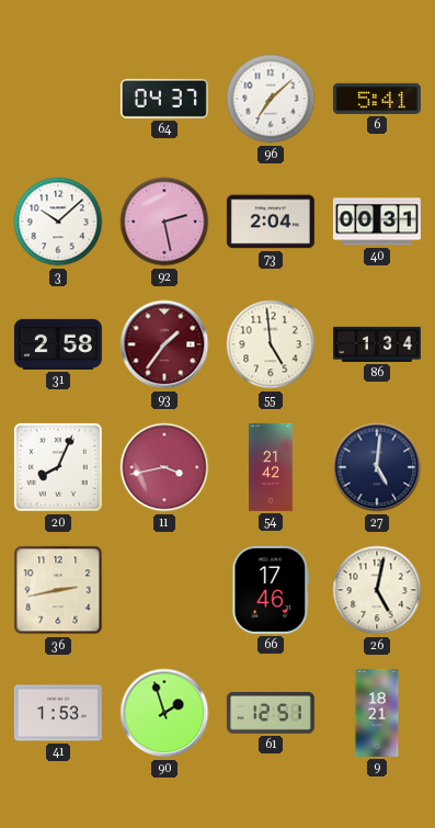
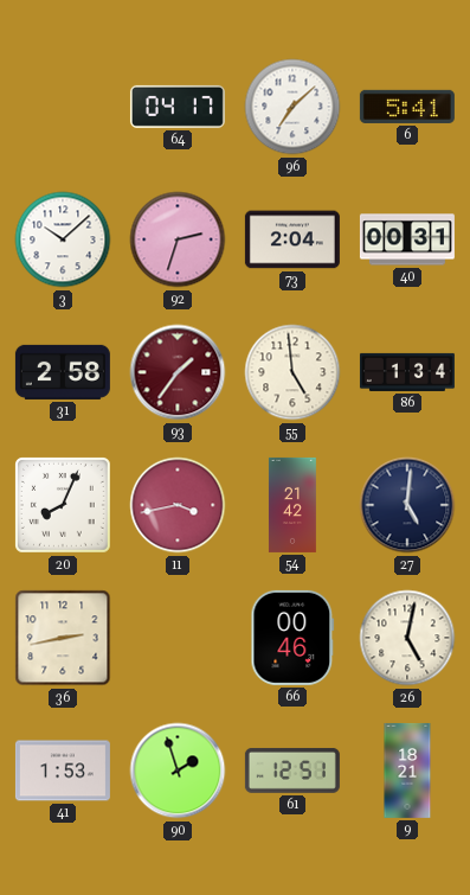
64: 04:37 -> 04:17
92: 2:28 -> 2:33
66: 17:46 -> 00:46
